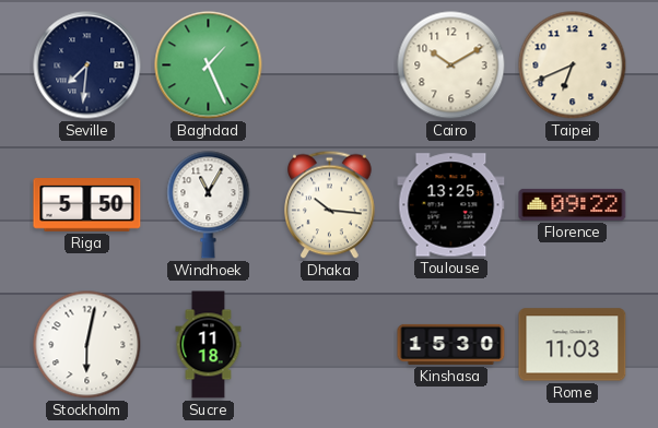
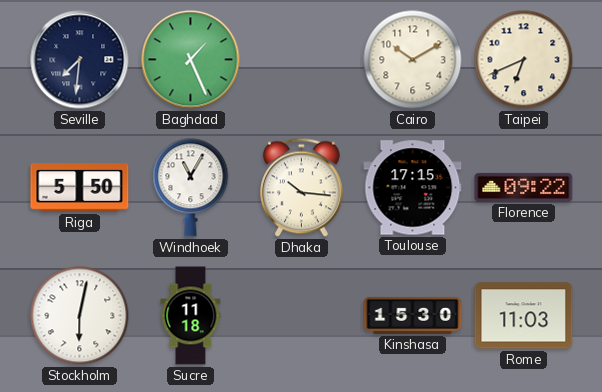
Toulouse: 13:25 -> 17:15
